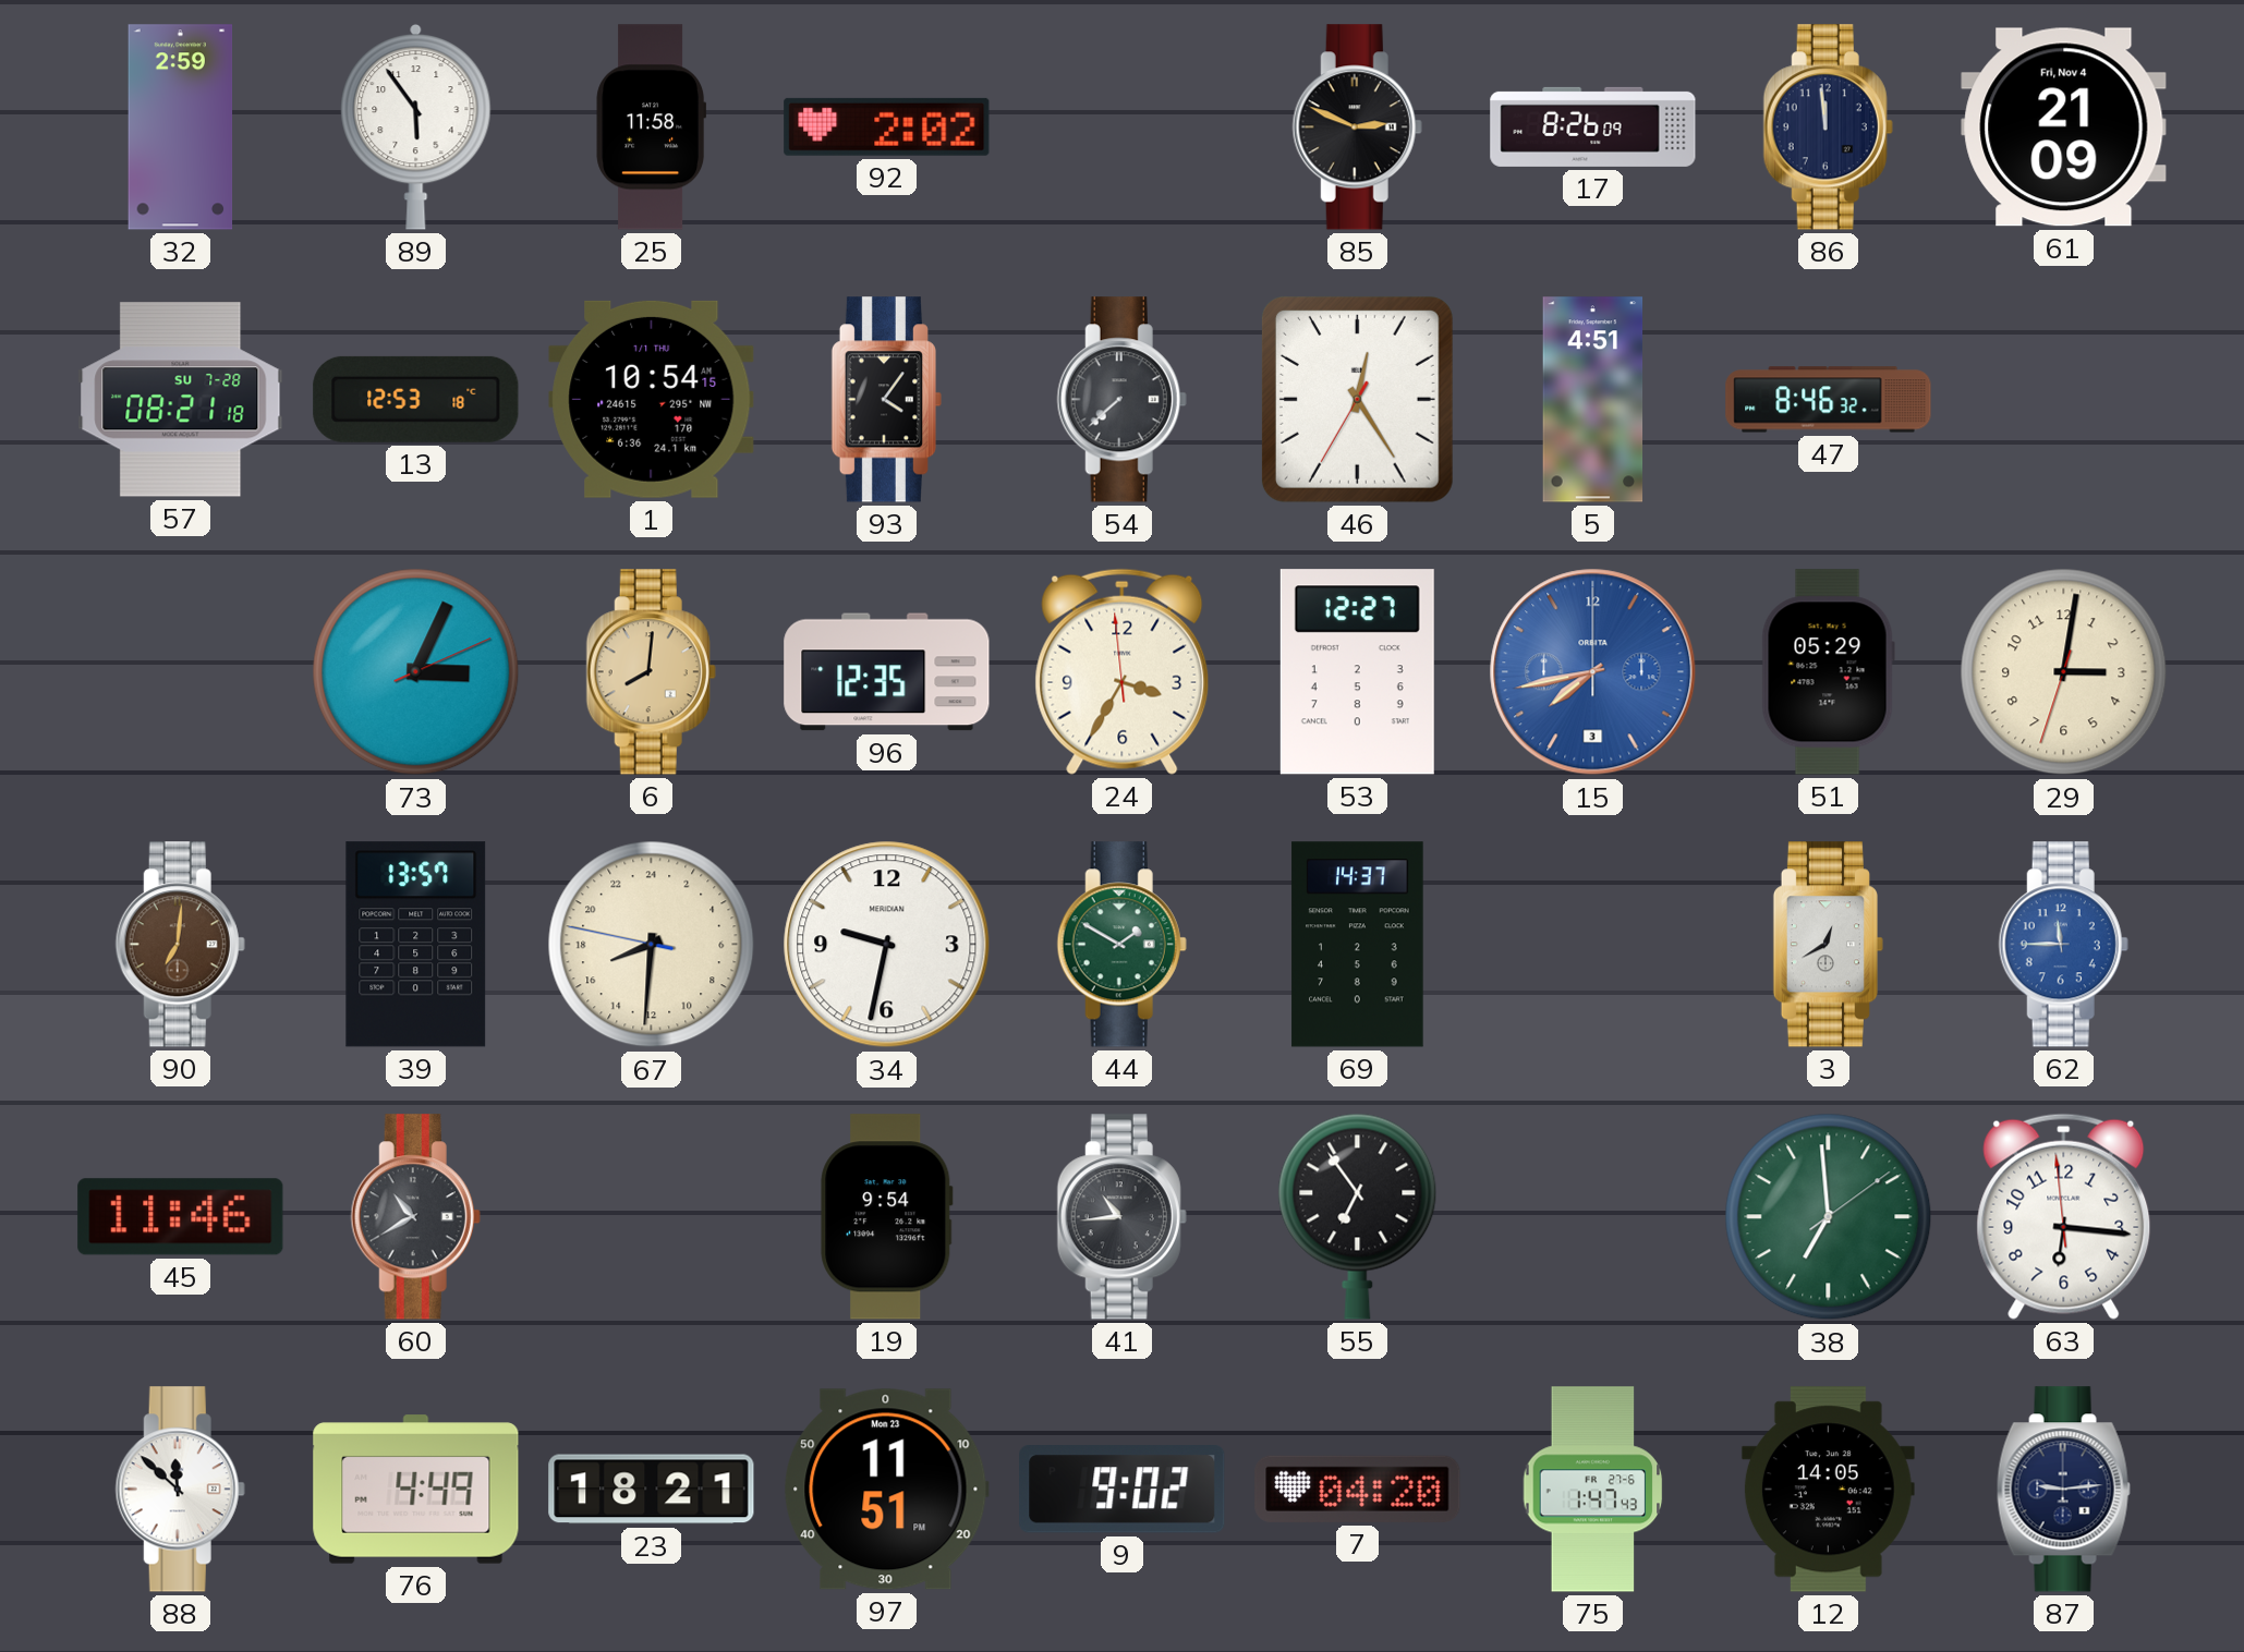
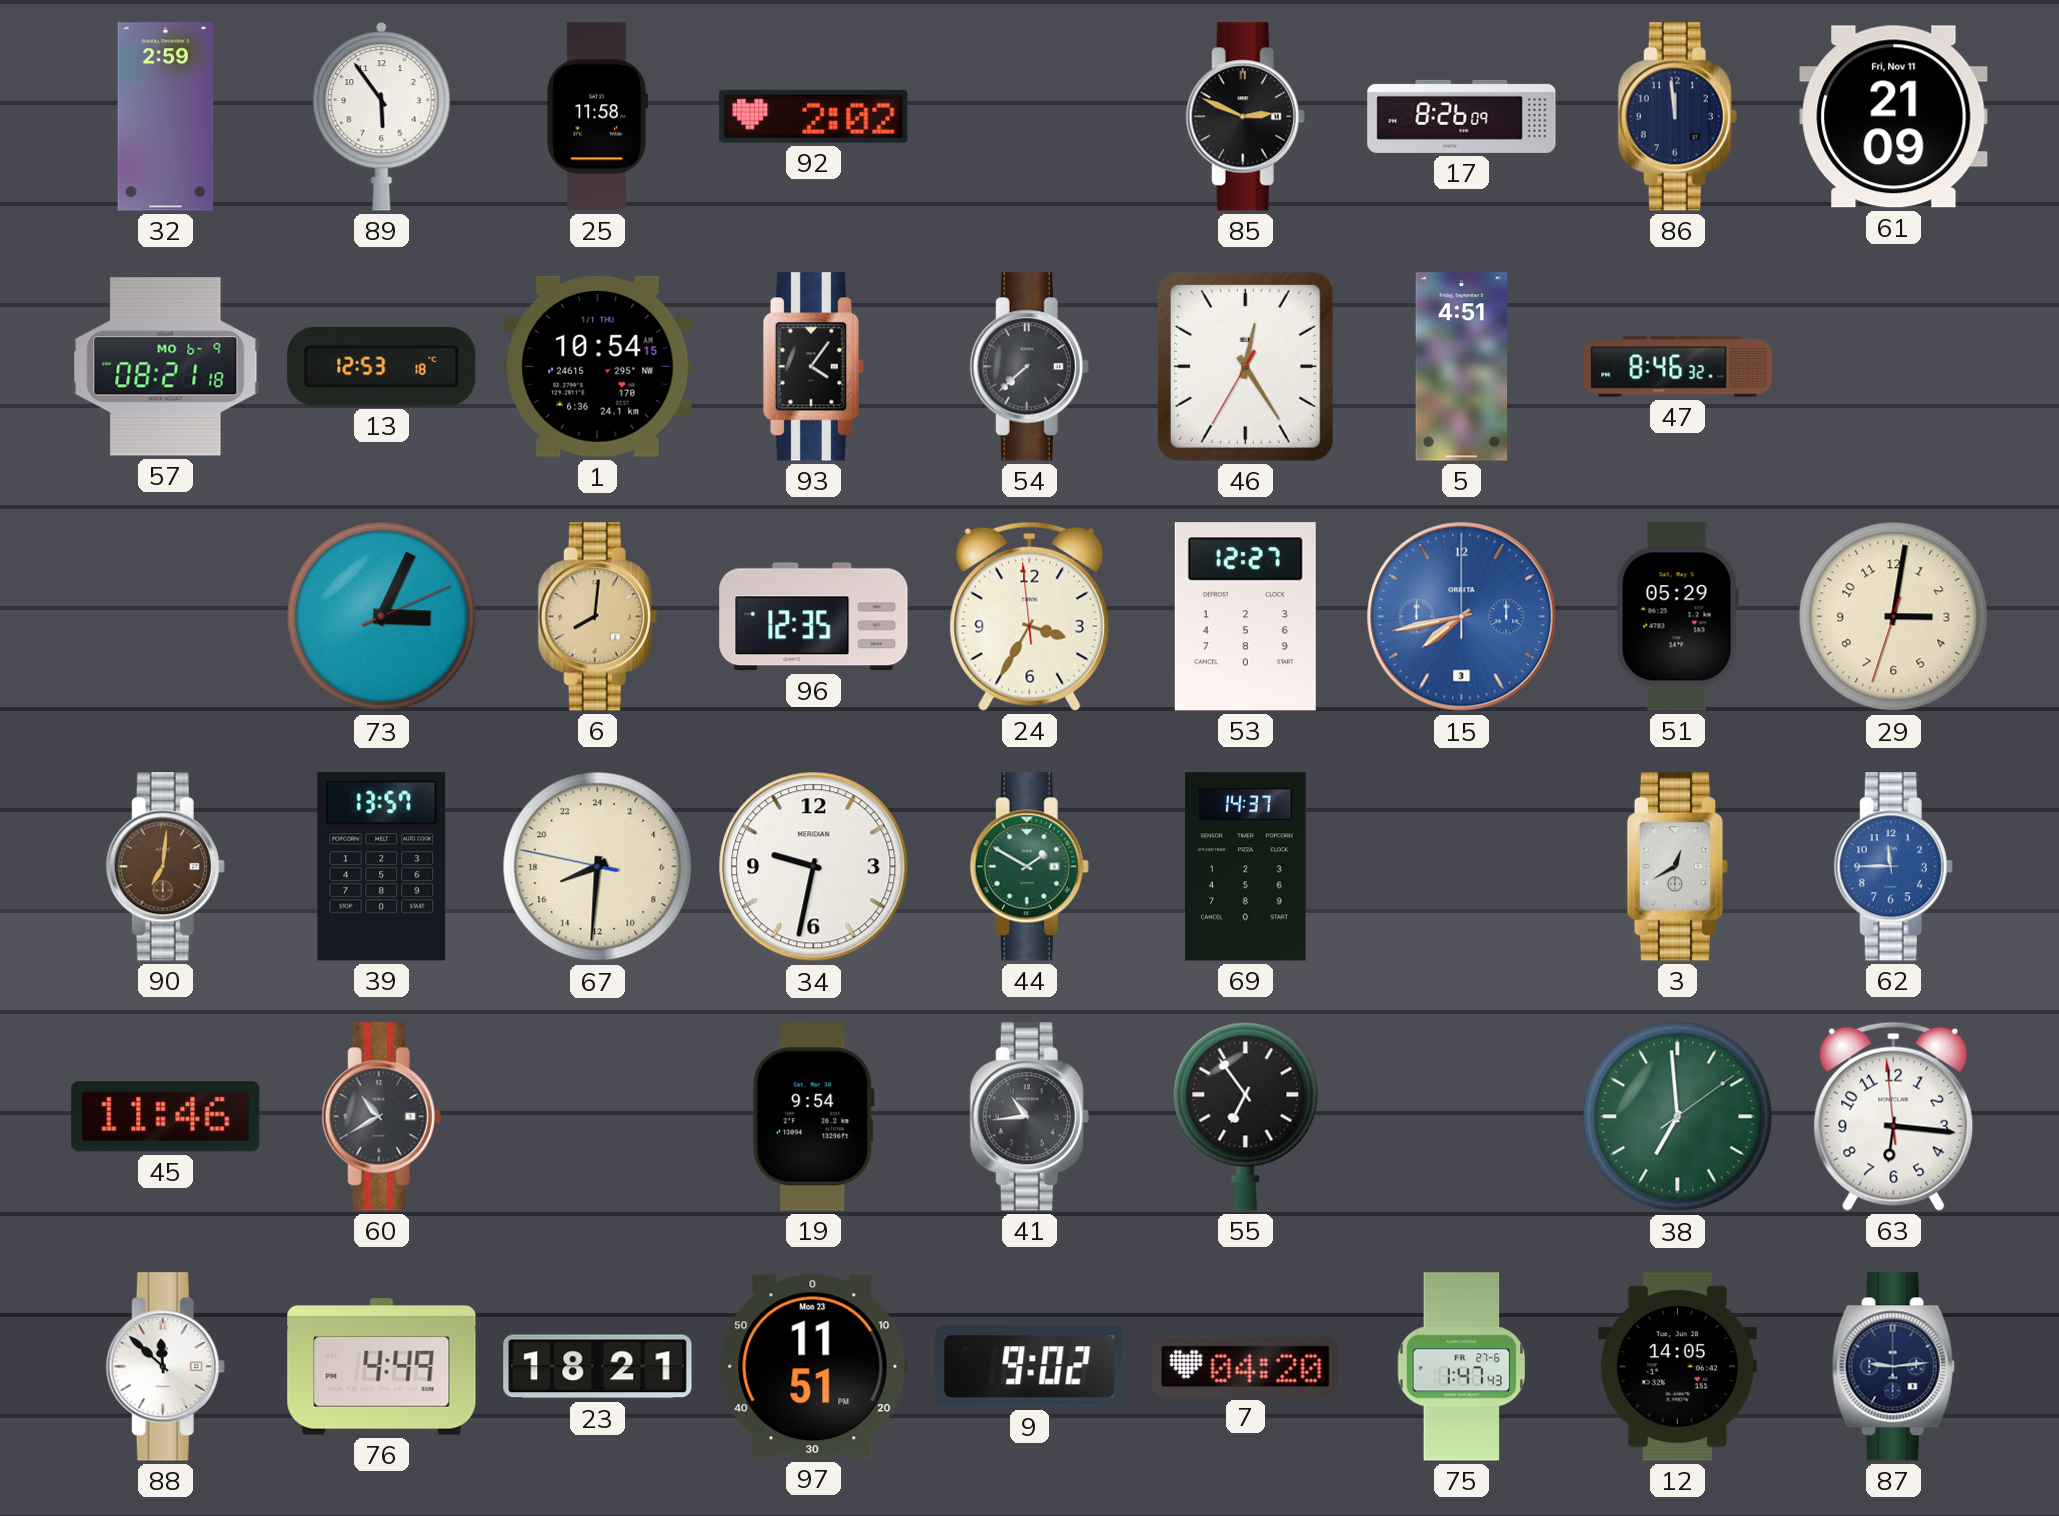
61 date: Fri, Nov 4 -> Fri, Nov 11
57 date: SU 7-28 -> MO 6-9
